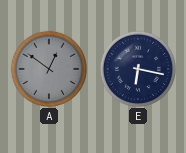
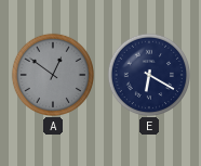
E: 6:17 -> 6:20
